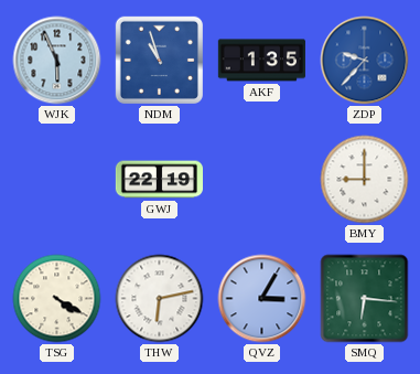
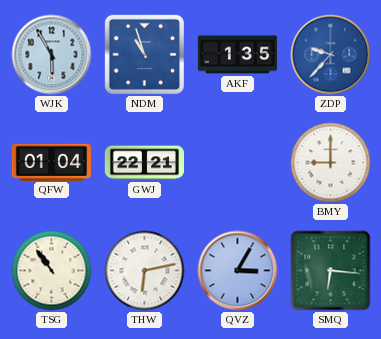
WJK: 5:56 -> 5:55
QFW: none -> 01:04
GWJ: 22:19 -> 22:21
TSG: 4:20 -> 10:54
